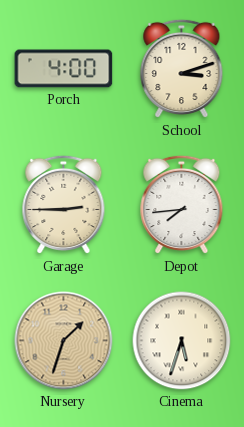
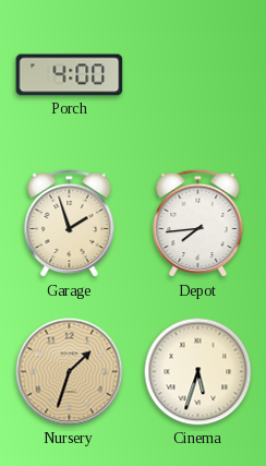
School: 3:12 -> none
Garage: 2:45 -> 1:57
